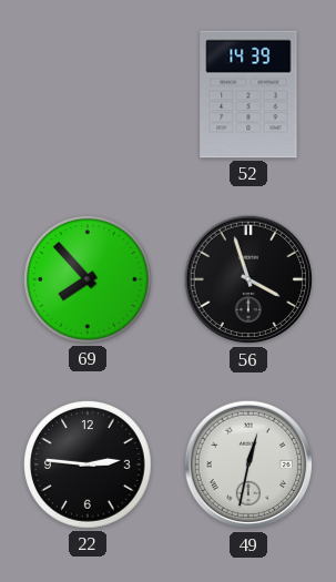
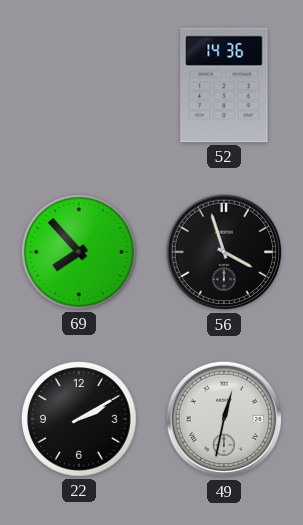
52: 14:39 -> 14:36
22: 2:46 -> 2:10
